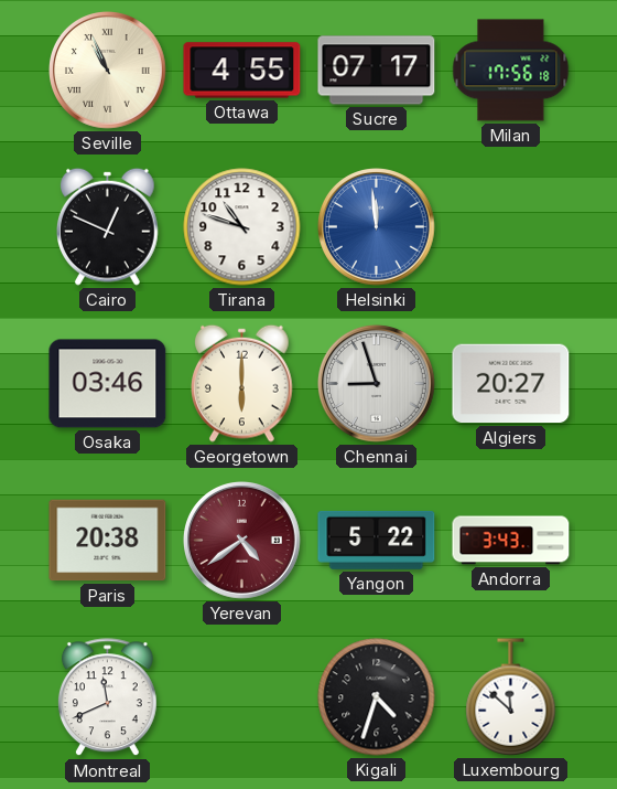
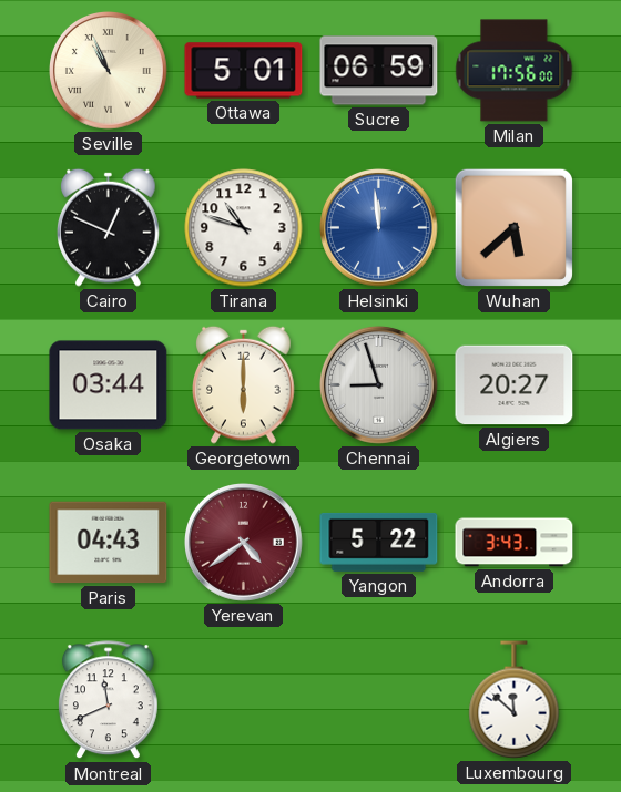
Ottawa: 4:55 -> 5:01
Sucre: 07:17 -> 06:59
Milan: 17:56:18 -> 17:56:00
Wuhan: none -> 5:38
Osaka: 03:46 -> 03:44
Paris: 20:38 -> 04:43
Kigali: 4:33 -> none
